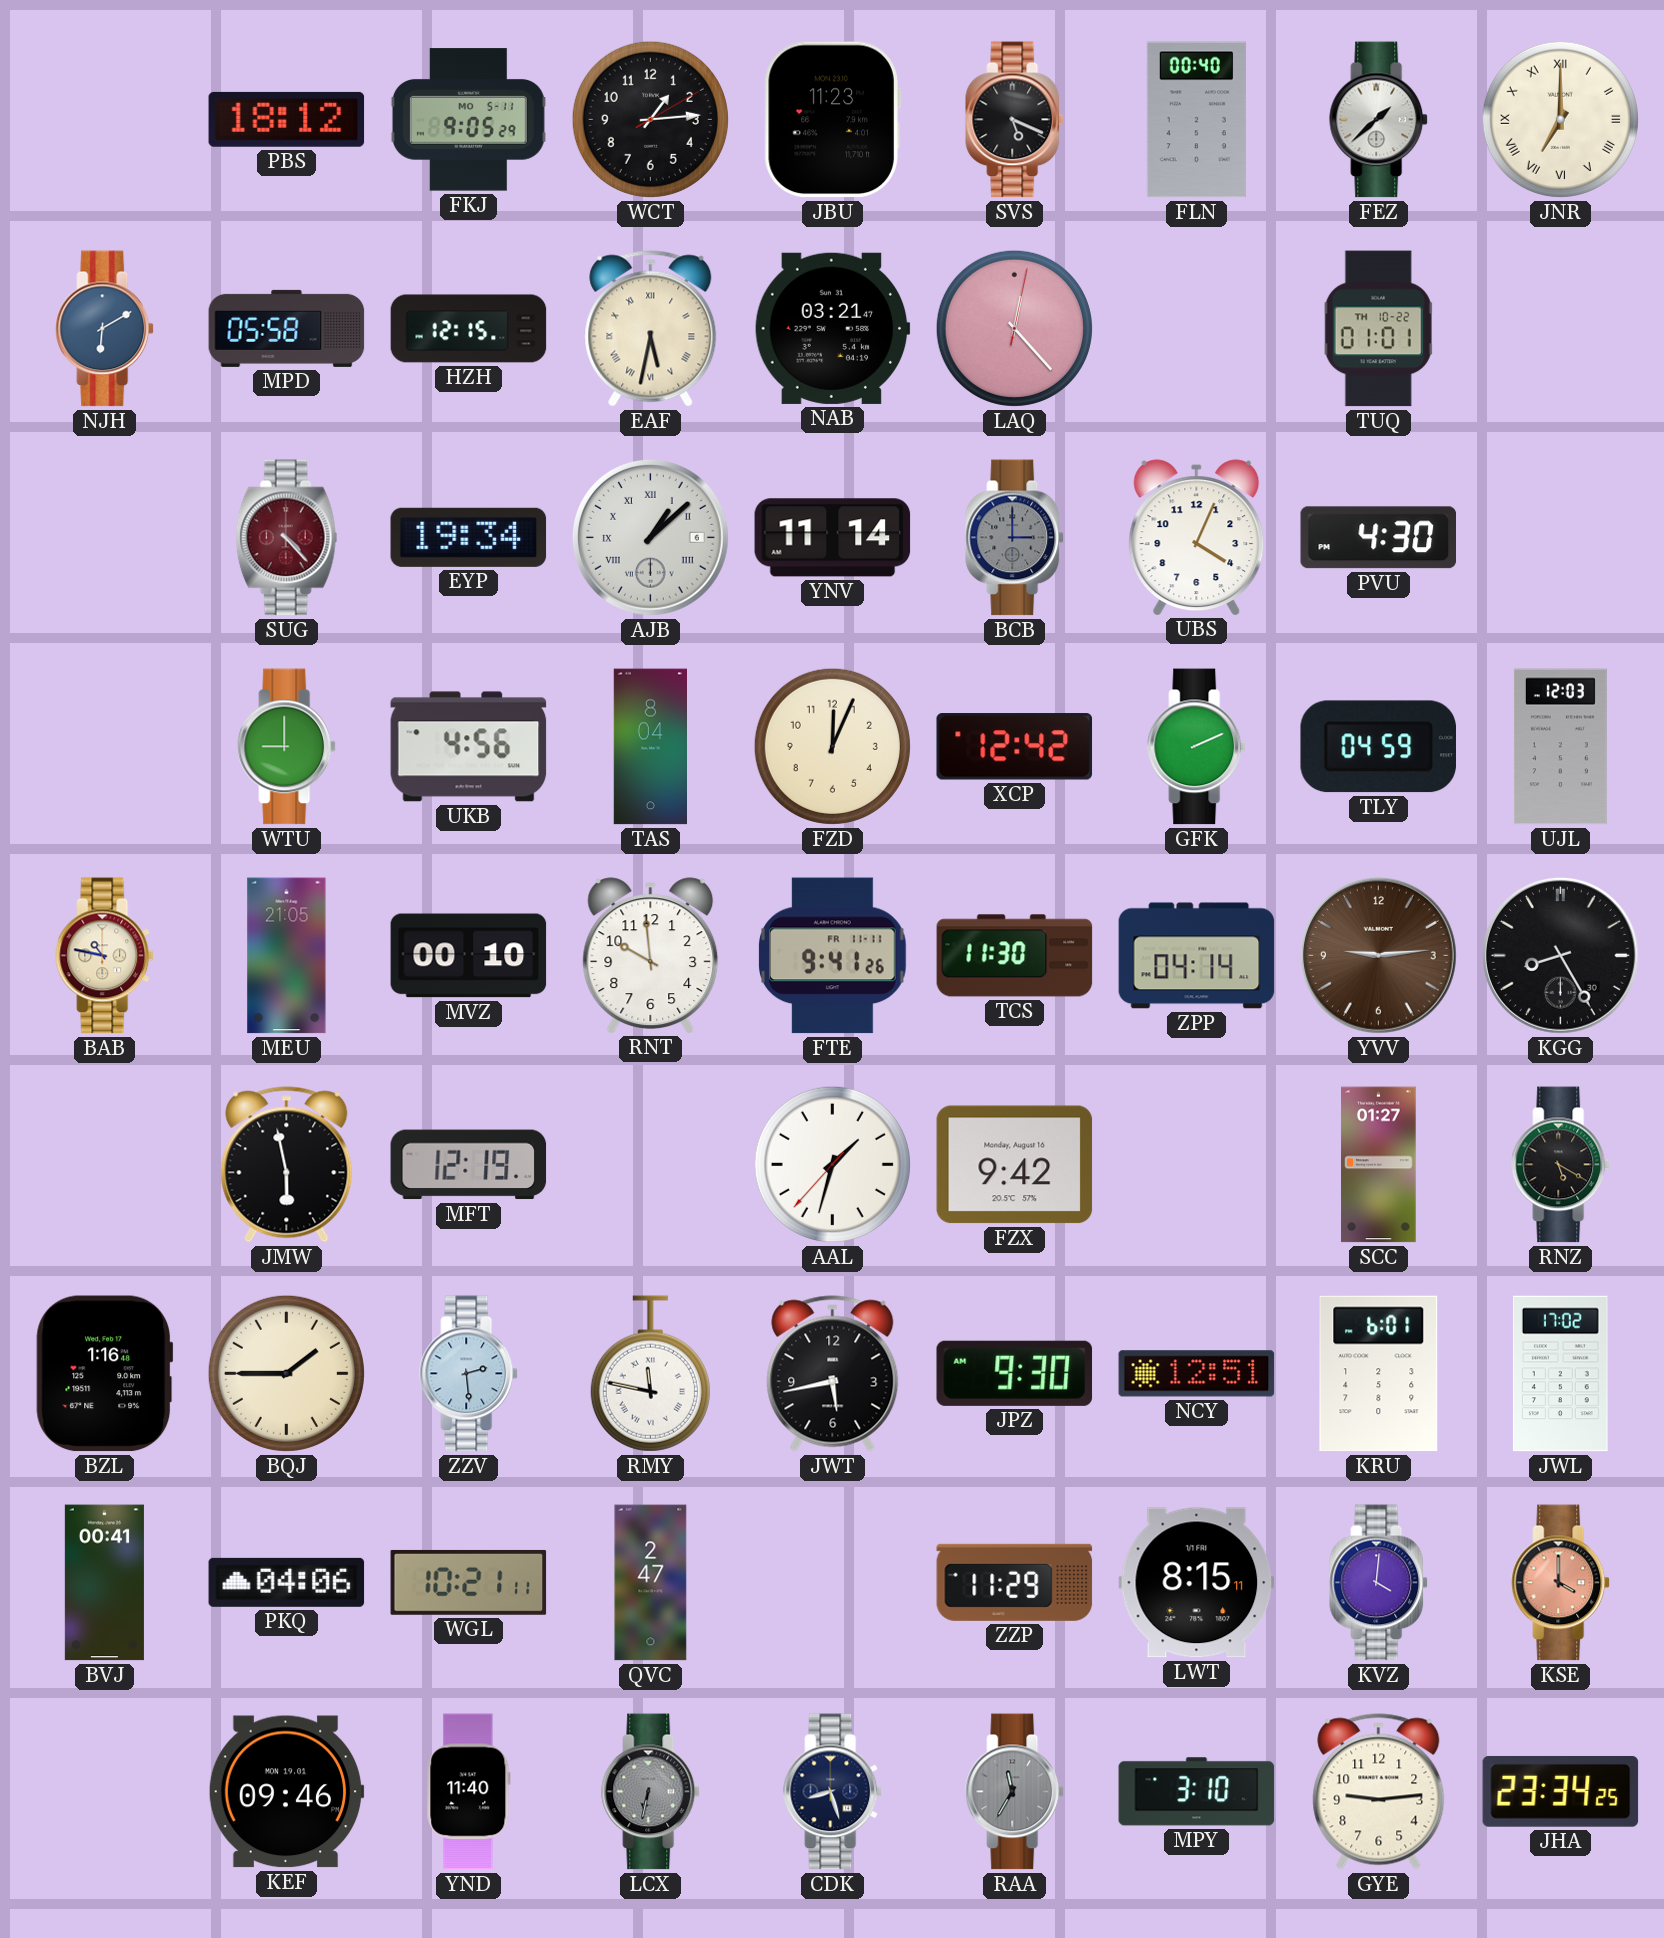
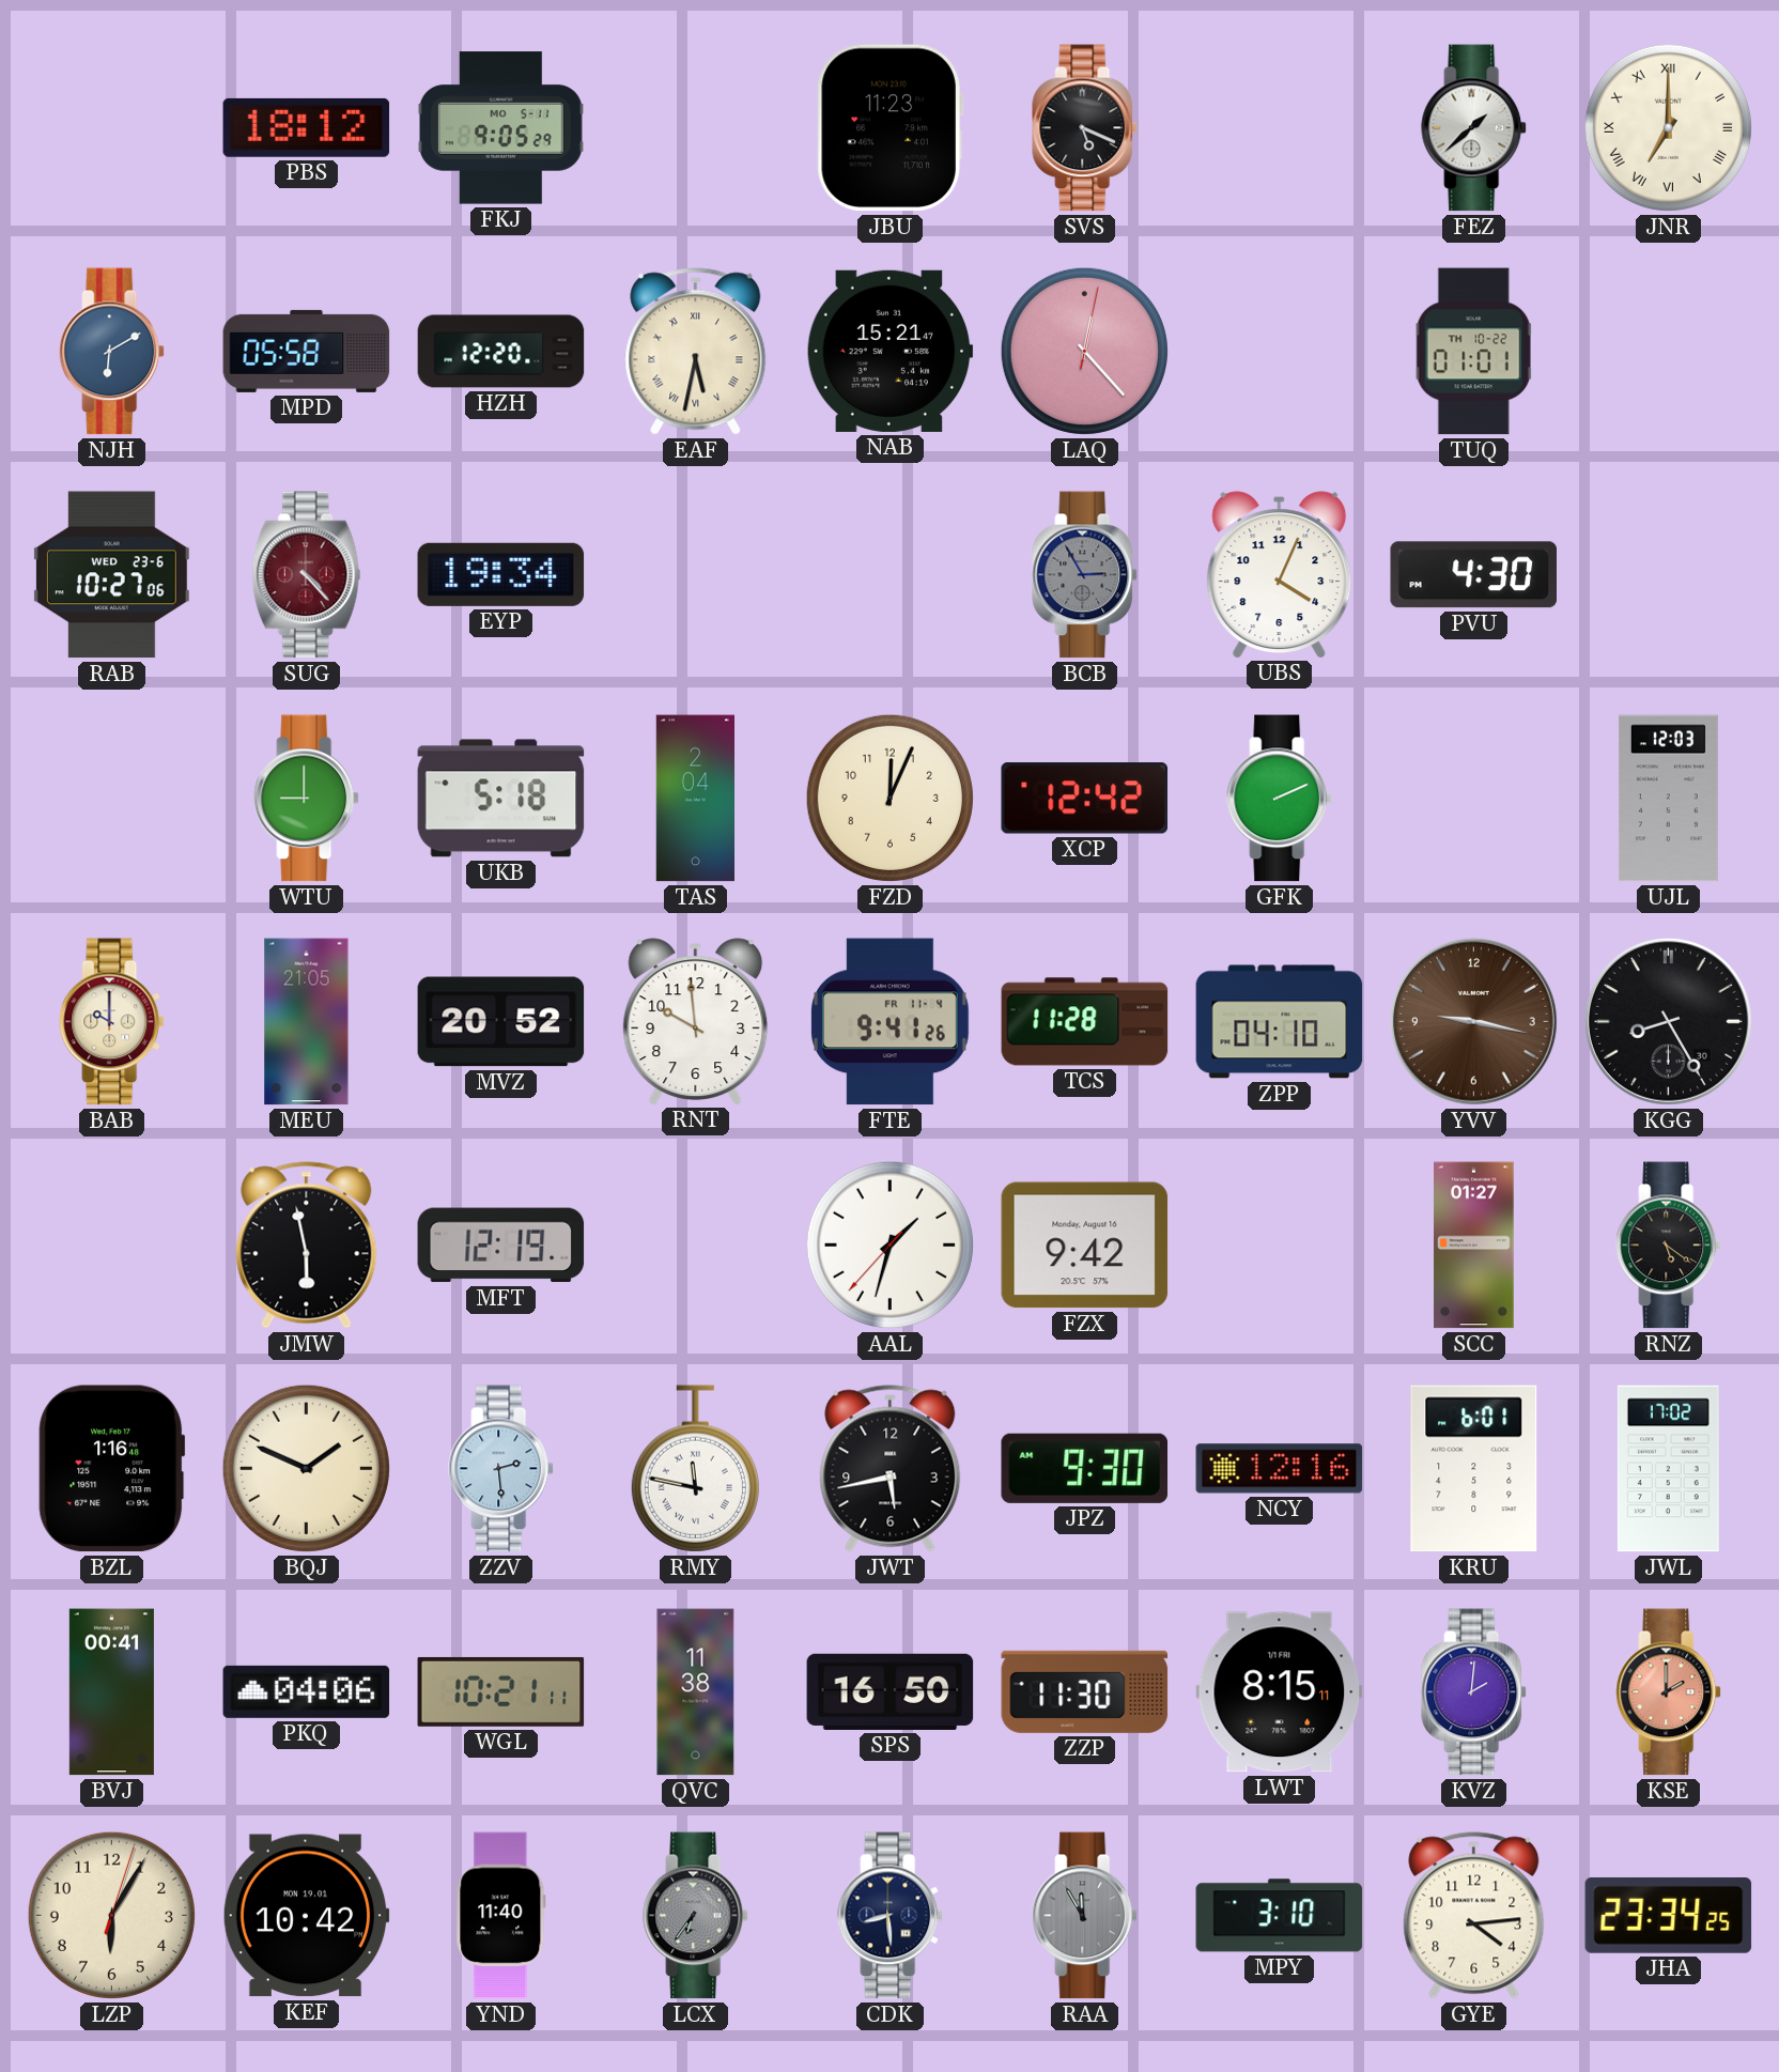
WCT: 1:14 -> none
FLN: 00:40 -> none
HZH: 12:15 -> 12:20
NAB: 03:21 -> 15:21
RAB: none -> 10:27
AJB: 1:08 -> none
YNV: 11:14 -> none
BCB: 3:00 -> 2:55
UKB: 4:56 -> 5:18
TAS: 8:04 -> 2:04
TLY: 04:59 -> none
BAB: 10:47 -> 10:00
MVZ: 00:10 -> 20:52
FTE date: FR 11-11 -> FR 11-4
TCS: 11:30 -> 11:28
ZPP: 04:14 -> 04:10
YVV: 9:14 -> 9:17
RNZ: 5:20 -> 5:21
BQJ: 1:45 -> 1:49
NCY: 12:51 -> 12:16
QVC: 2:47 -> 11:38
SPS: none -> 16:50
ZZP: 11:29 -> 11:30
KVZ: 4:01 -> 2:01
KSE: 4:00 -> 2:00
LZP: none -> 6:05
KEF: 09:46 -> 10:42
LCX: 6:32 -> 6:36
CDK: 8:27 -> 8:29
RAA: 11:35 -> 11:55
GYE: 9:14 -> 4:14
